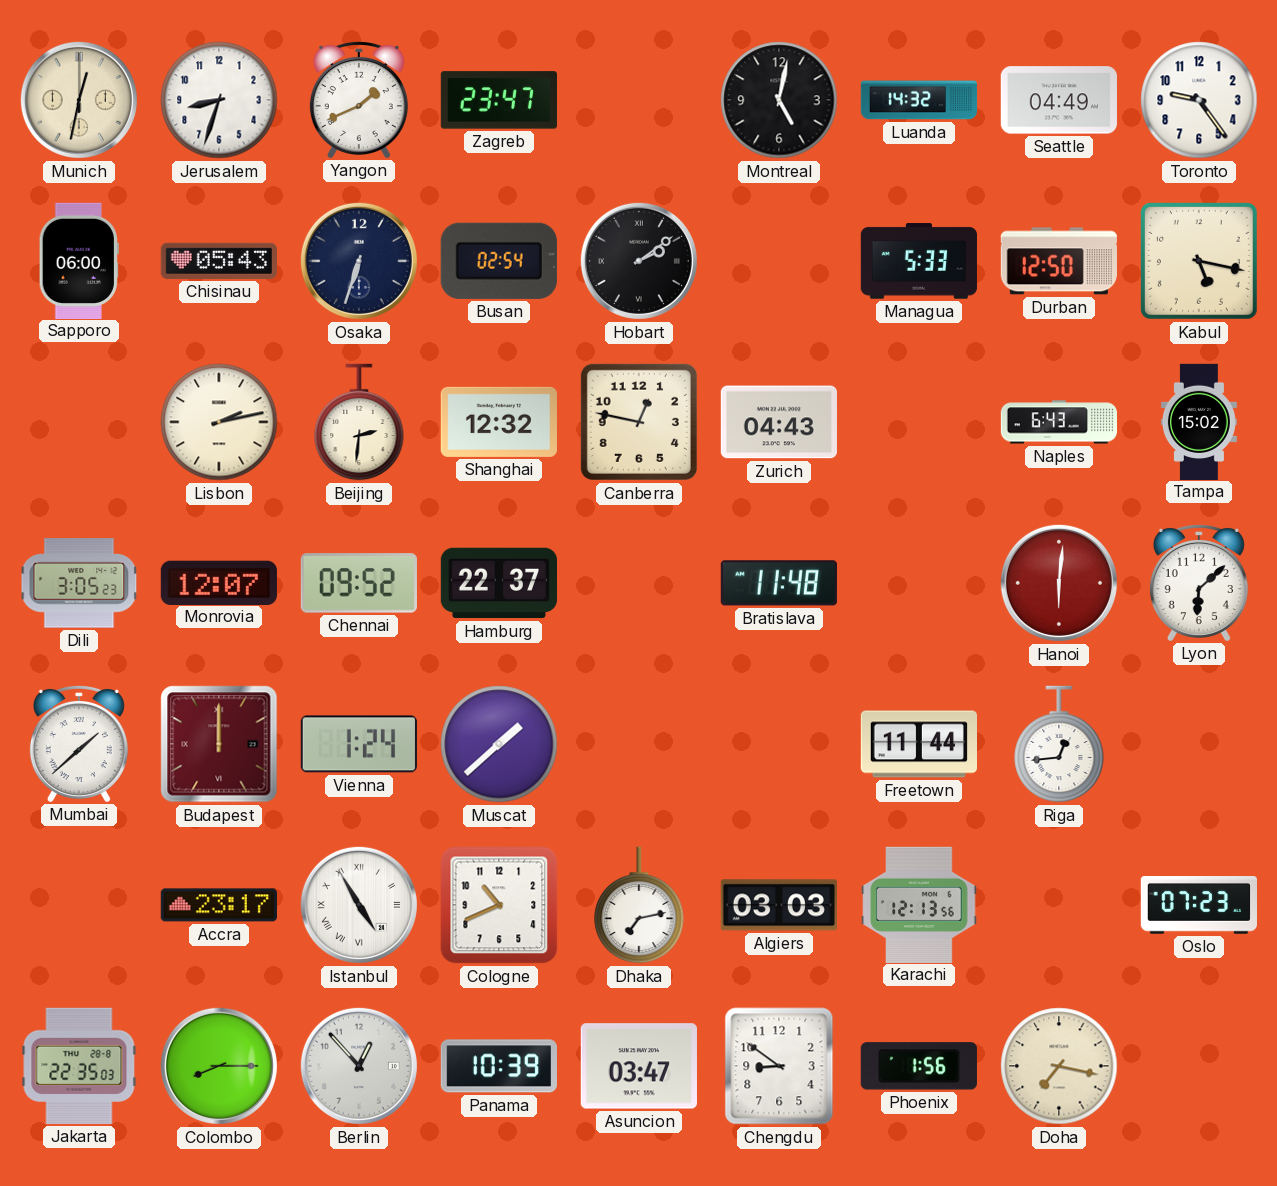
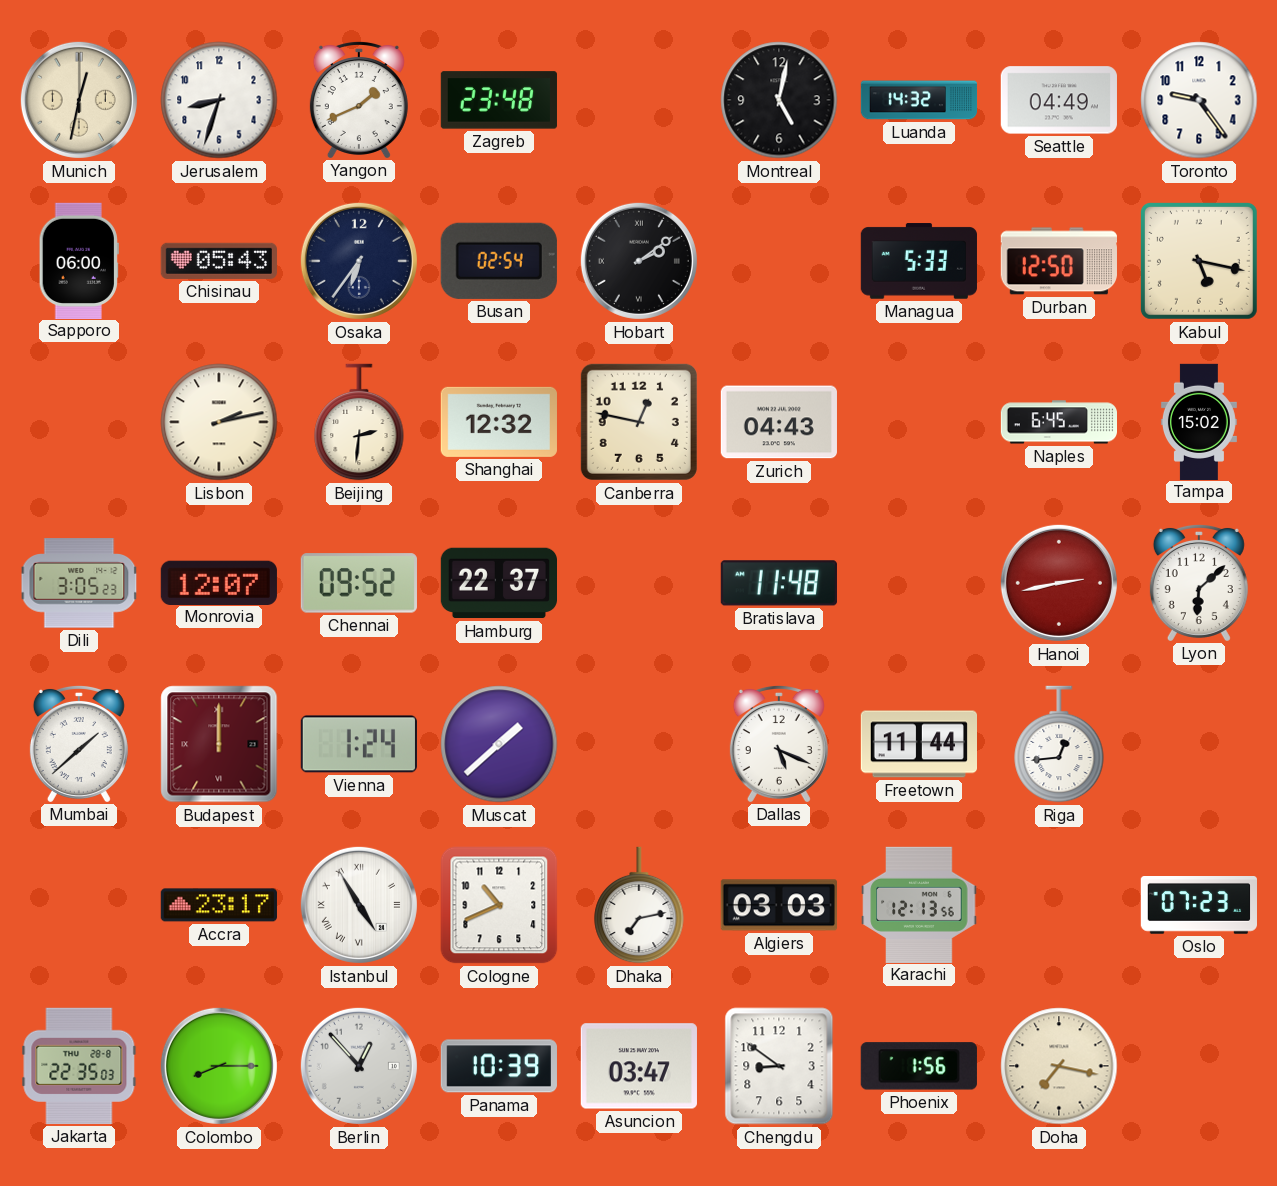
Zagreb: 23:47 -> 23:48
Osaka: 6:33 -> 6:36
Naples: 6:43 -> 6:45
Hanoi: 6:01 -> 2:43
Dallas: none -> 5:19
